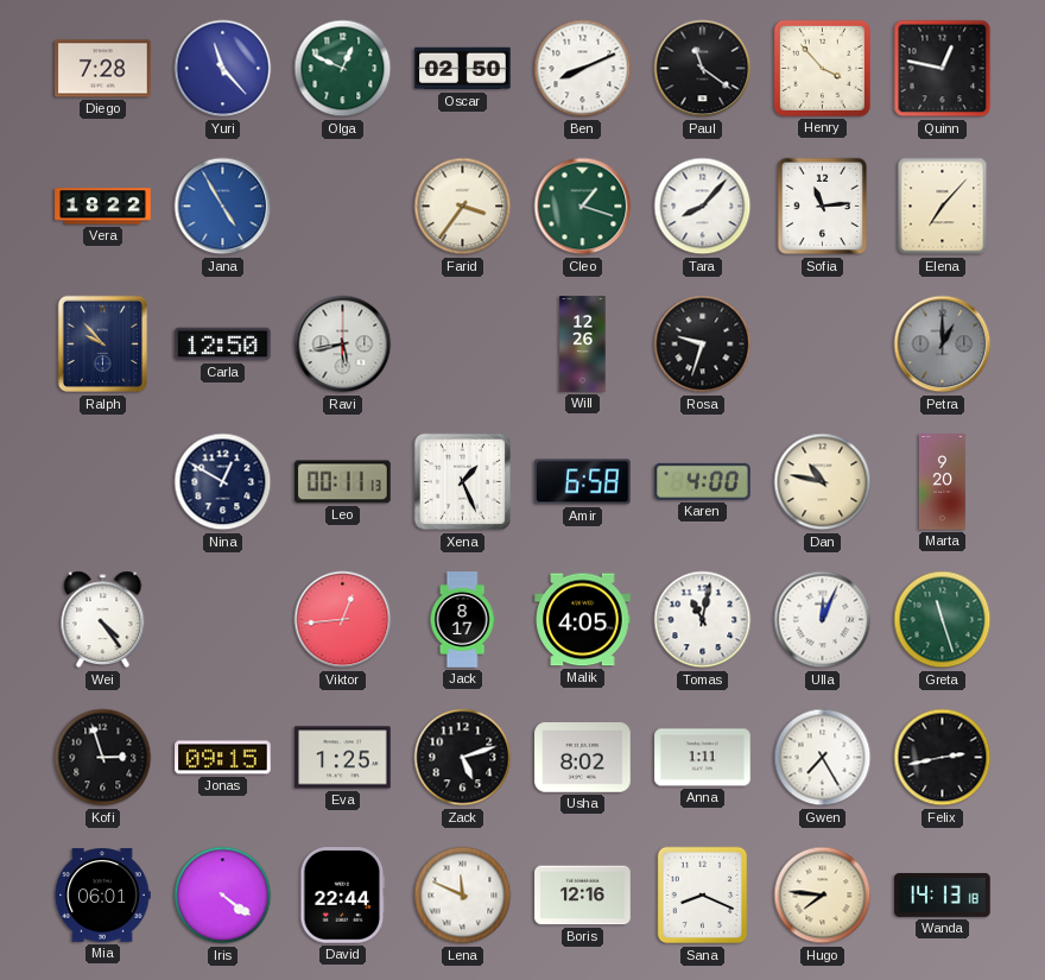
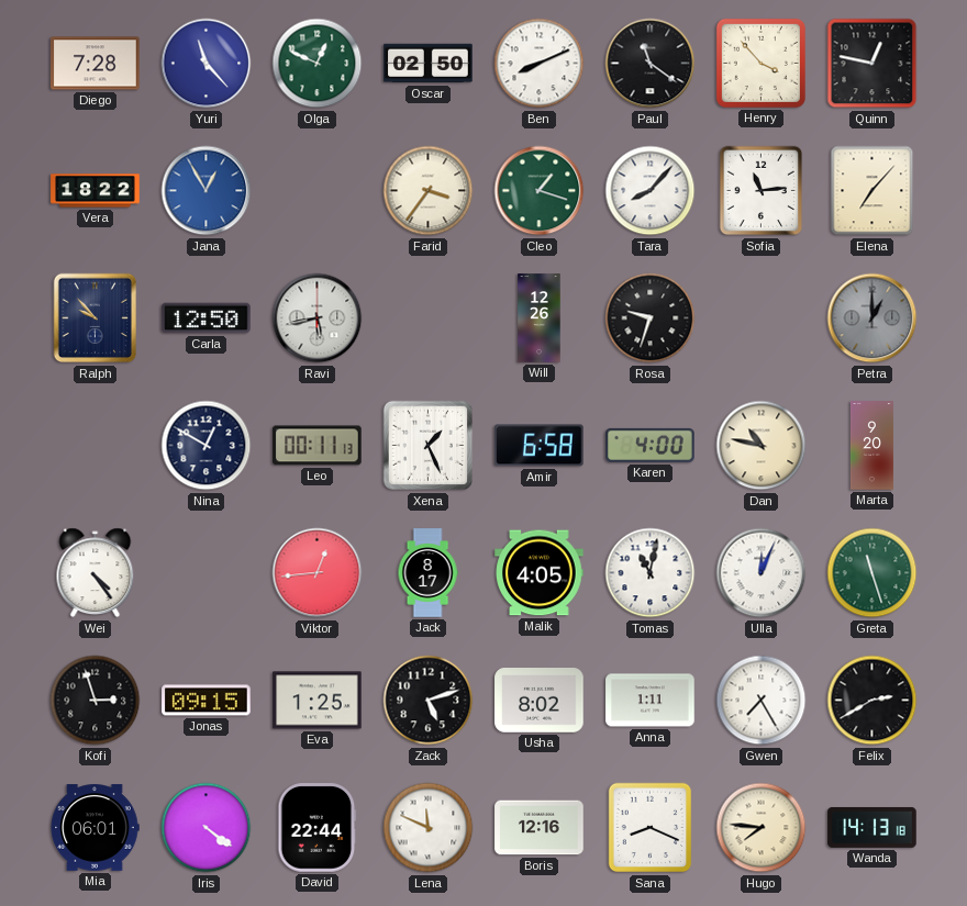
Jana: 4:55 -> 12:55
Felix: 2:43 -> 2:40
